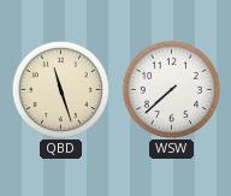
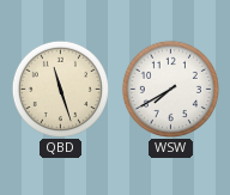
WSW: 7:38 -> 7:40
